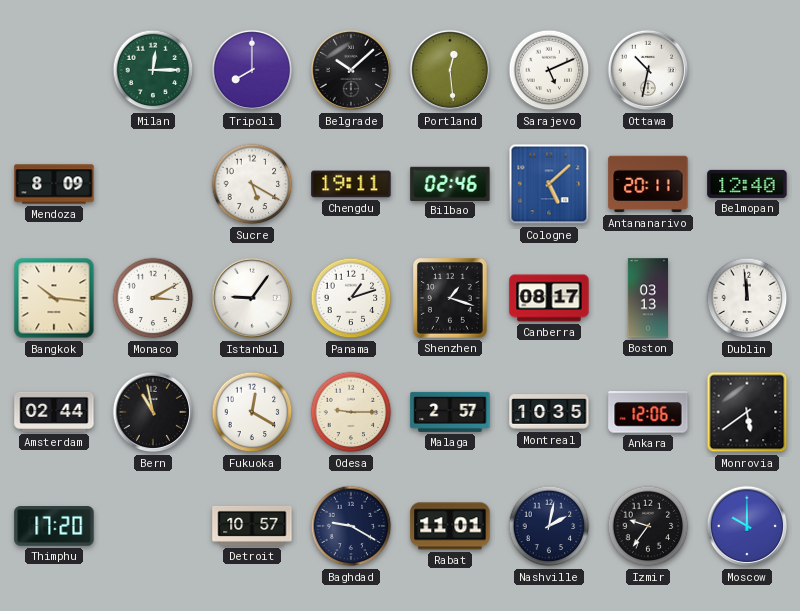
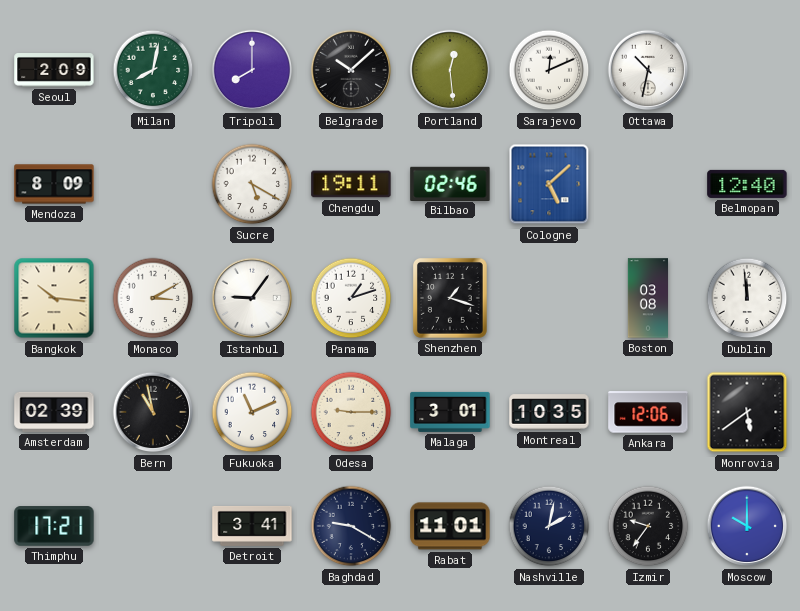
Seoul: none -> 2:09
Milan: 12:15 -> 8:02
Sarajevo: 5:11 -> 12:11
Antananarivo: 20:11 -> none
Canberra: 08:17 -> none
Boston: 03:13 -> 03:08
Amsterdam: 02:44 -> 02:39
Fukuoka: 12:20 -> 11:11
Malaga: 2:57 -> 3:01
Thimphu: 17:20 -> 17:21
Detroit: 10:57 -> 3:41
